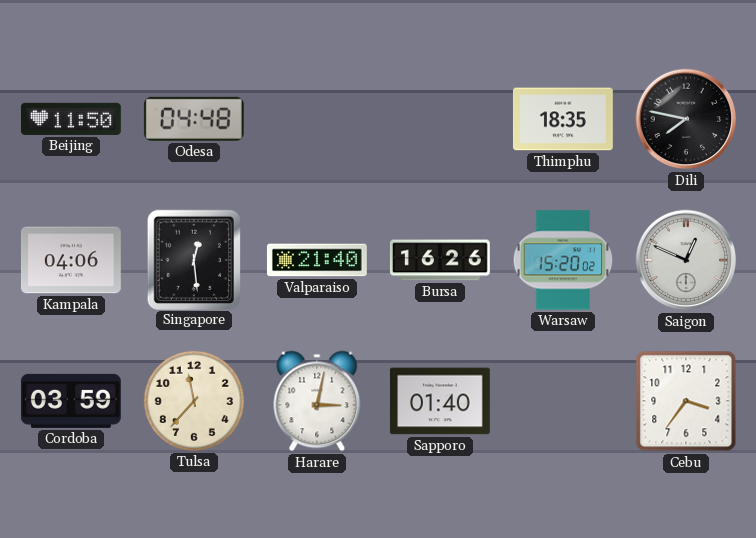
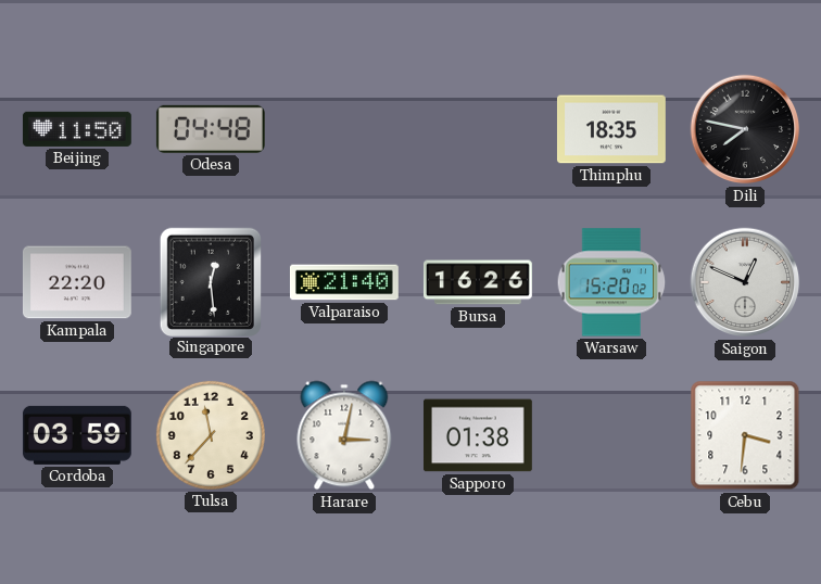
Kampala: 04:06 -> 22:20
Sapporo: 01:40 -> 01:38
Cebu: 3:36 -> 3:31
